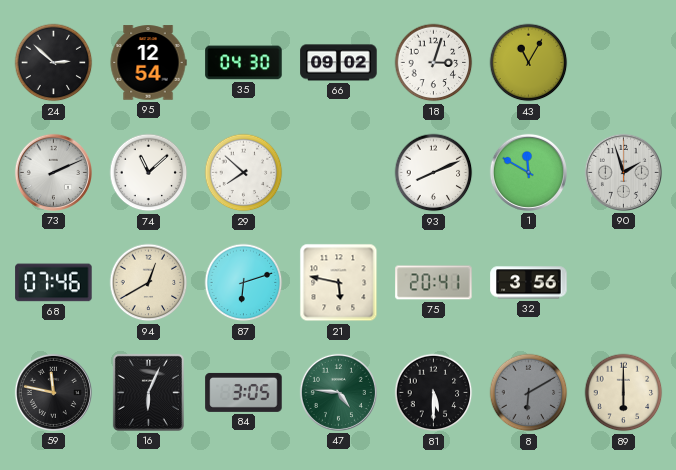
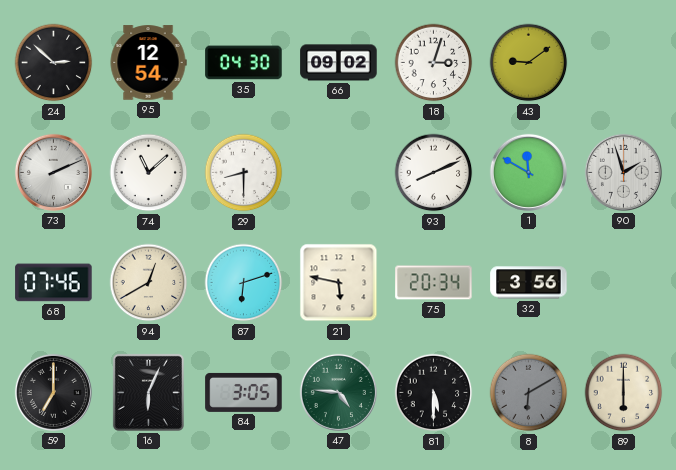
43: 11:05 -> 9:09
29: 7:52 -> 8:30
75: 20:41 -> 20:34
59: 11:47 -> 7:00
